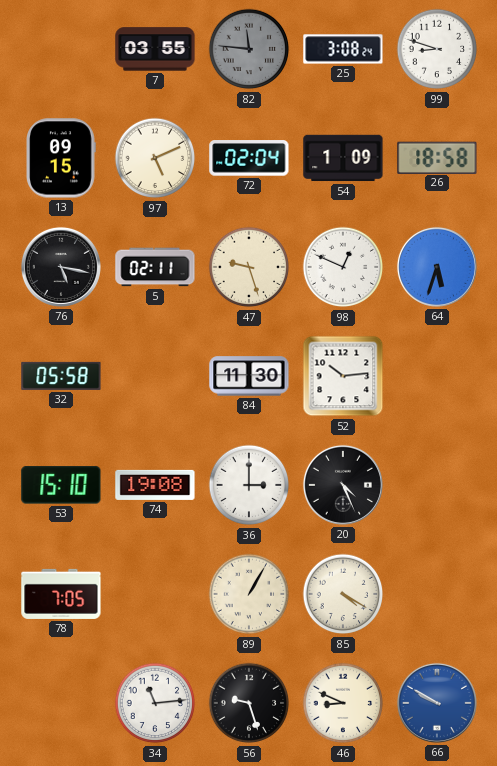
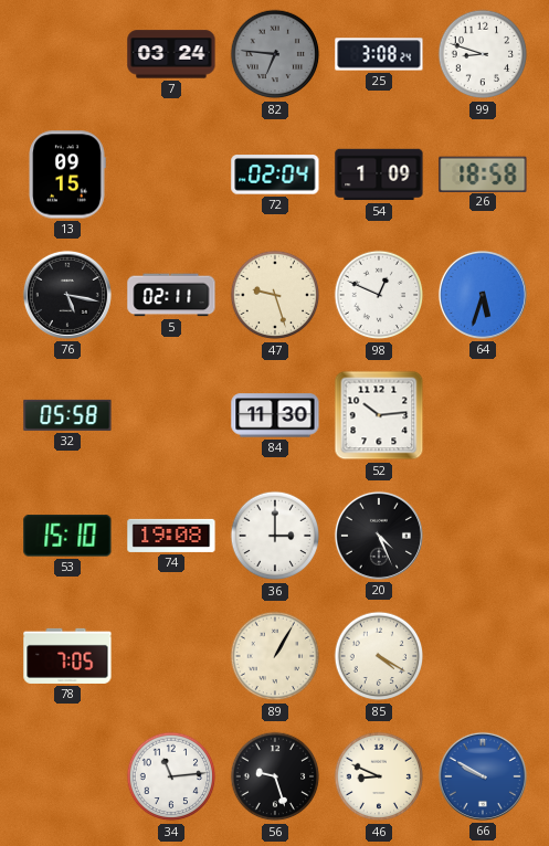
7: 03:55 -> 03:24
82: 11:46 -> 6:46
97: 5:11 -> none
